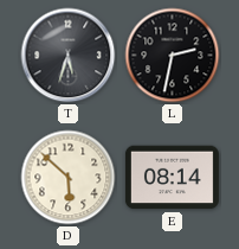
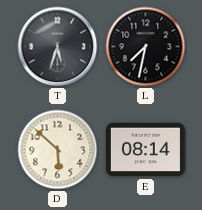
L: 2:32 -> 7:32
